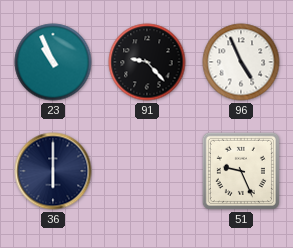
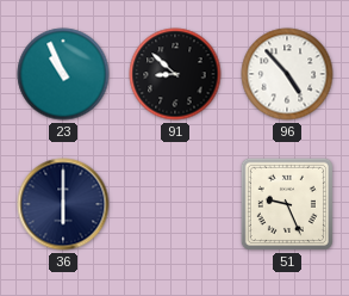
91: 9:23 -> 8:52
96: 4:56 -> 4:53
